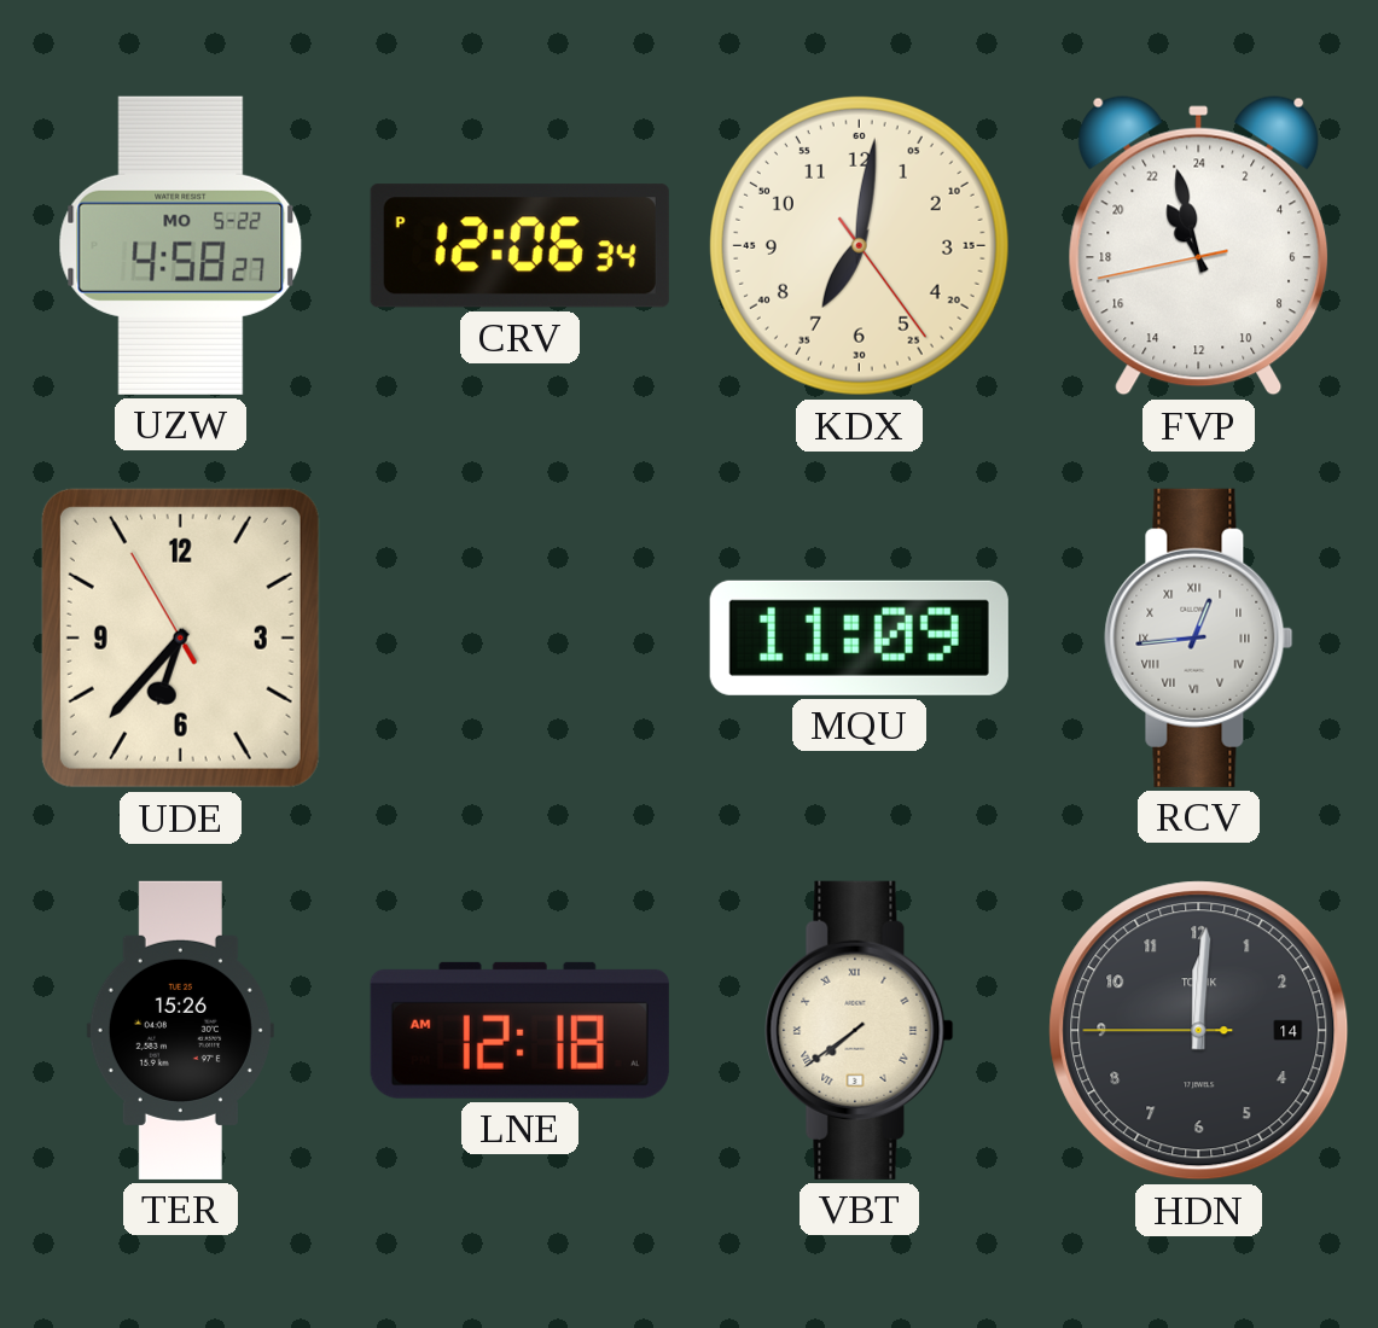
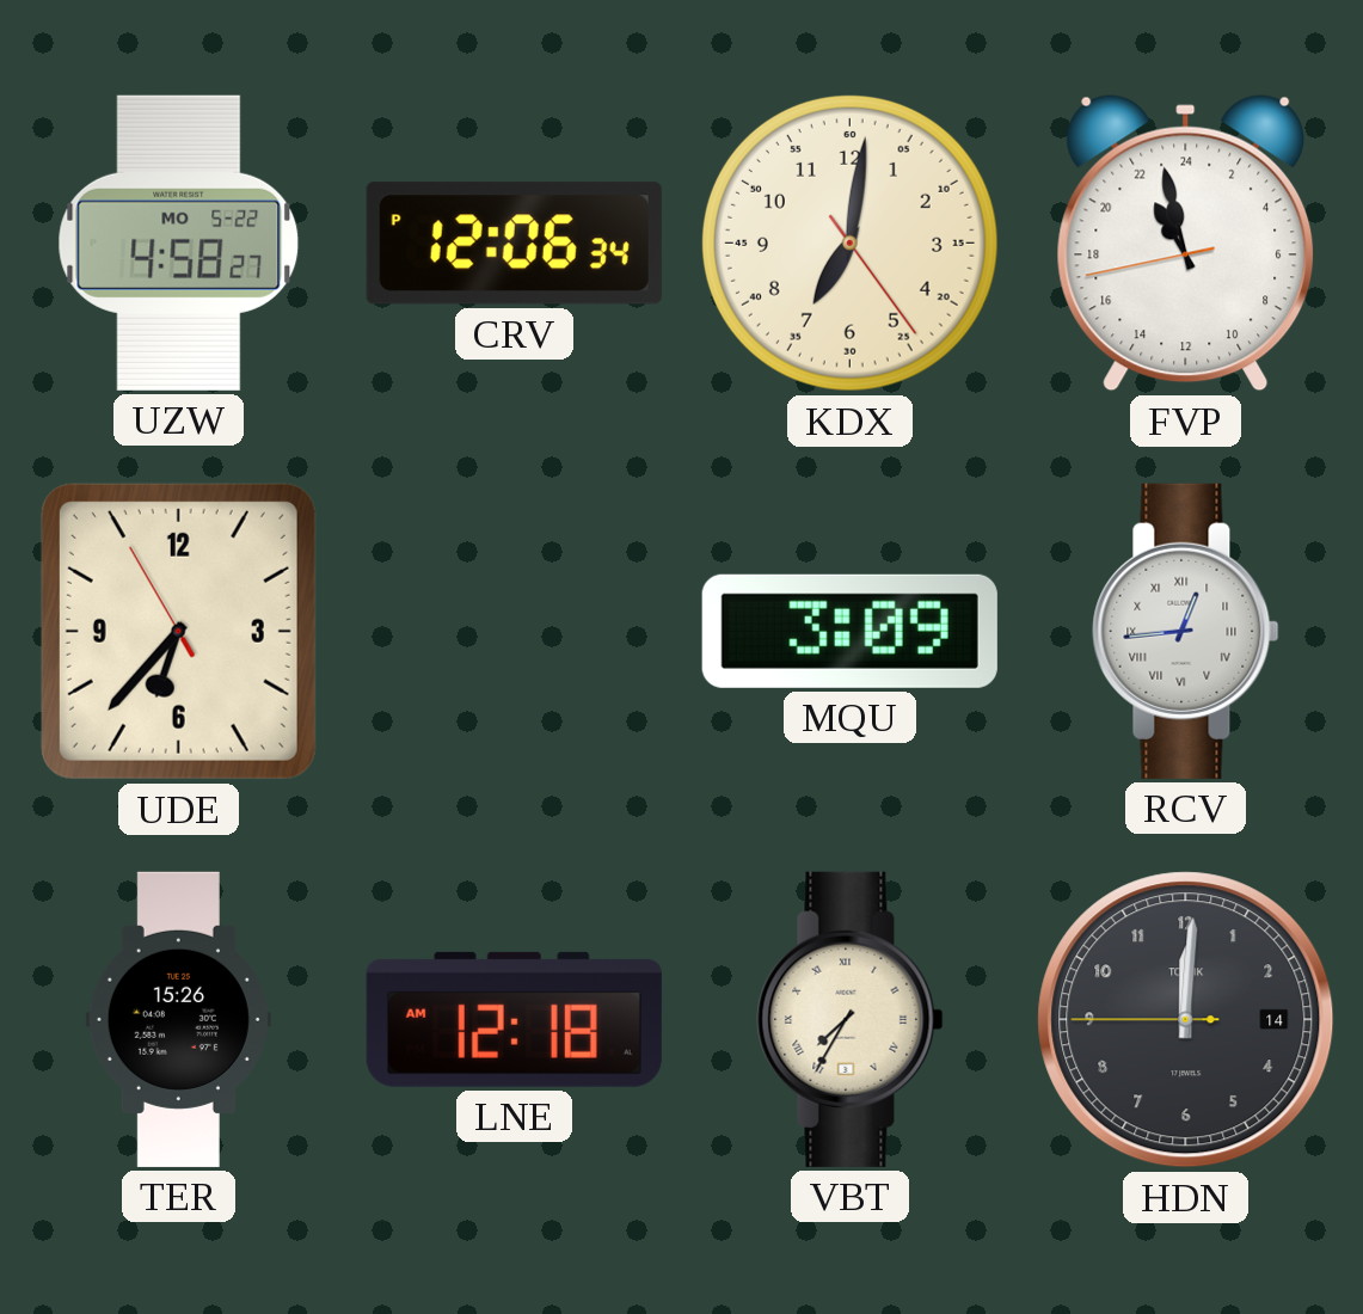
MQU: 11:09 -> 3:09
VBT: 7:39 -> 7:35
